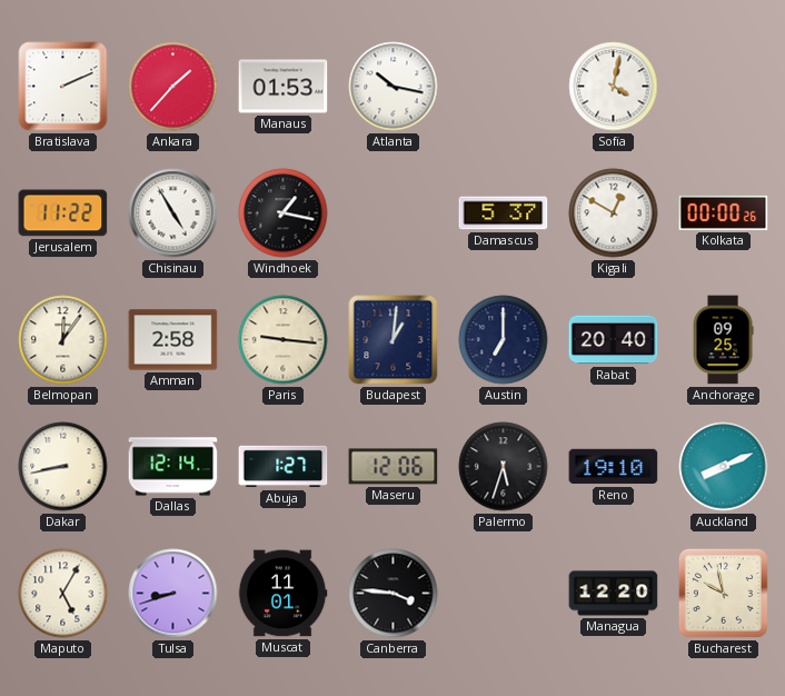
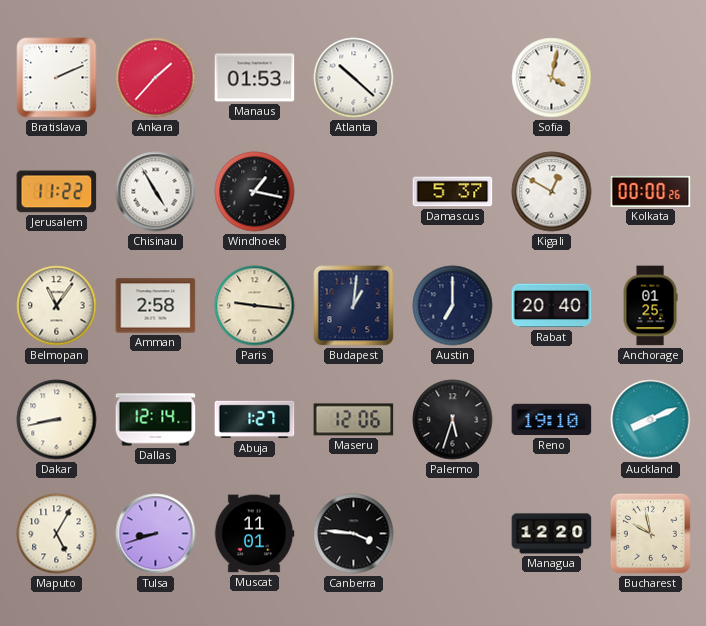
Atlanta: 10:17 -> 10:22
Belmopan: 12:06 -> 11:06
Anchorage: 09:25 -> 01:25
